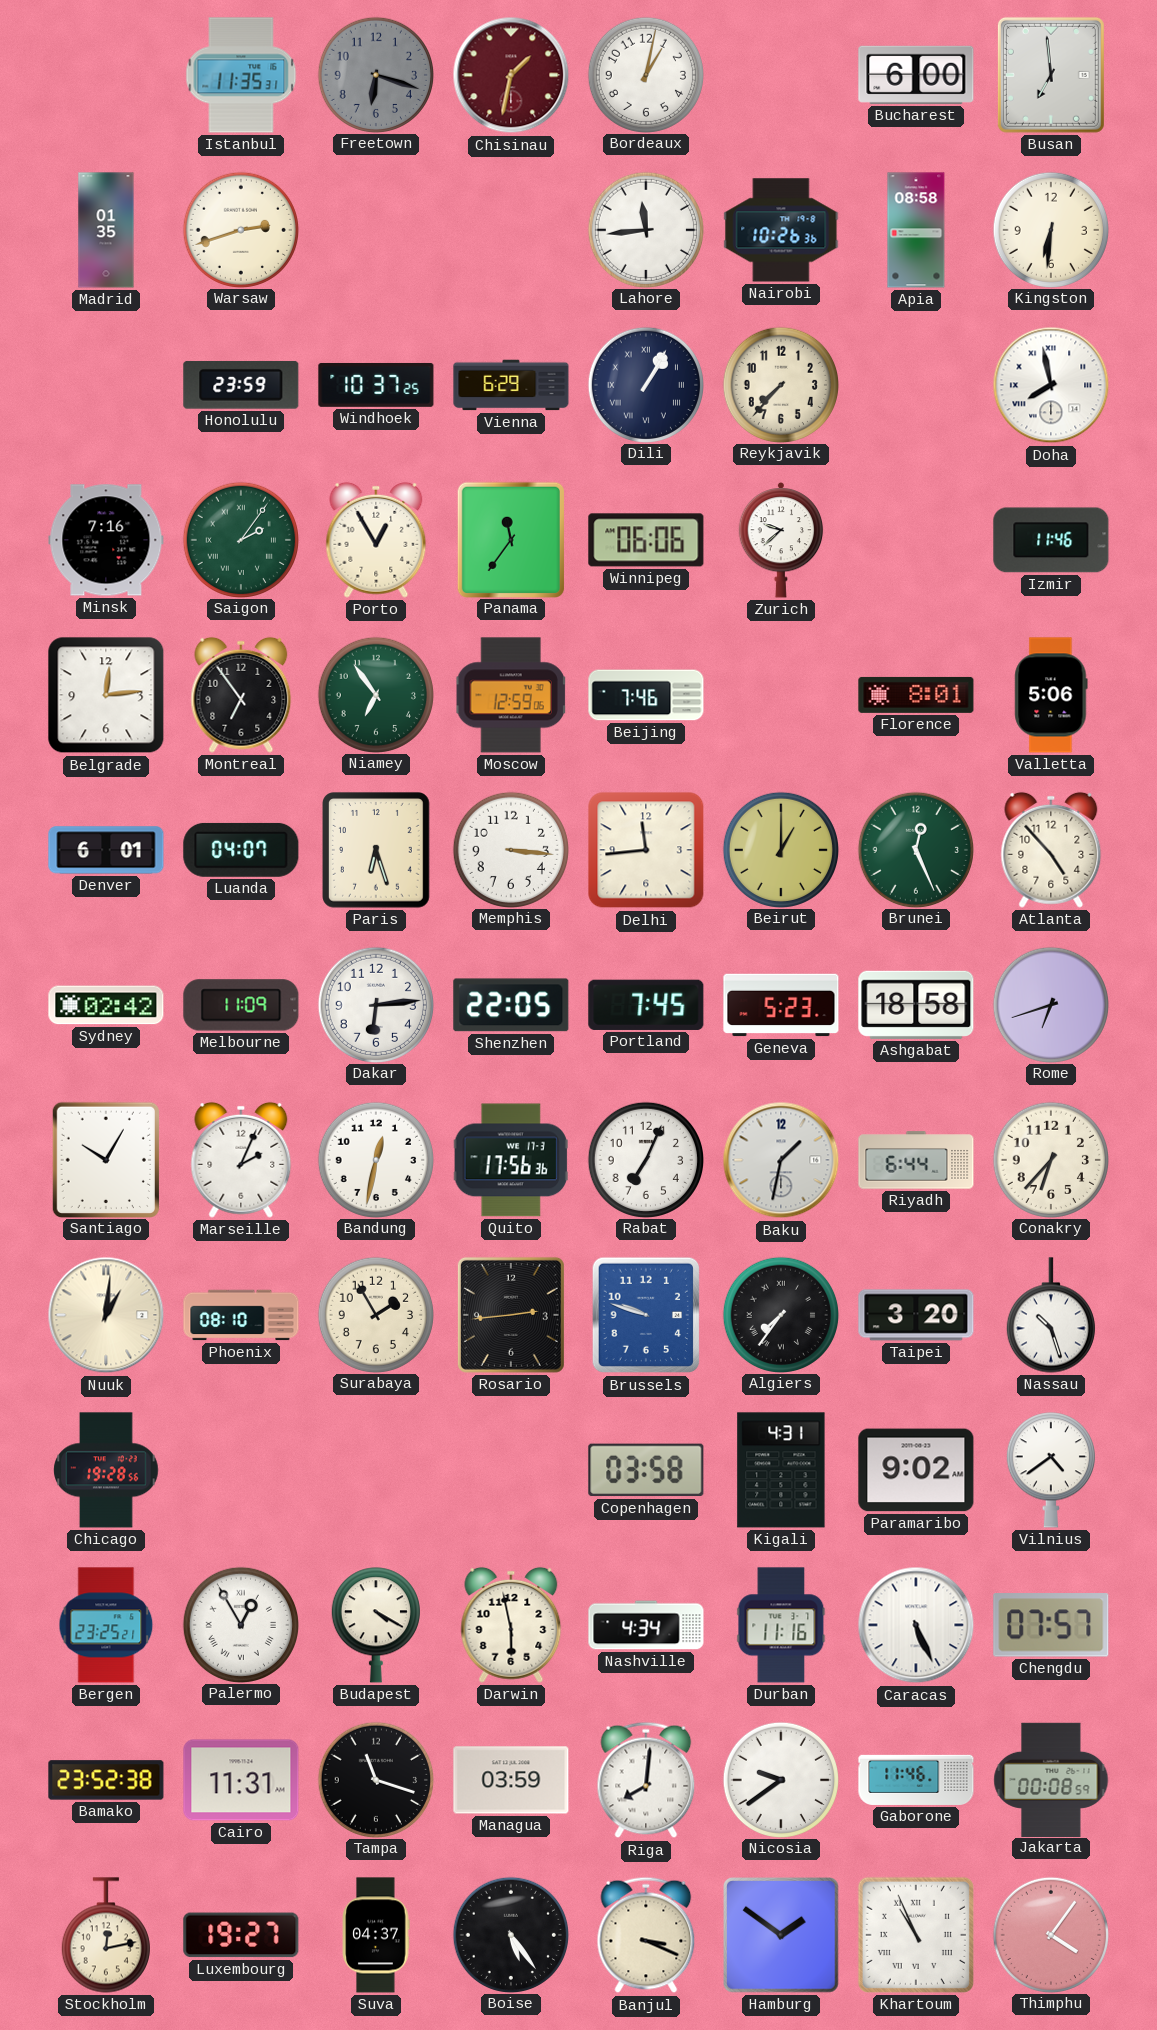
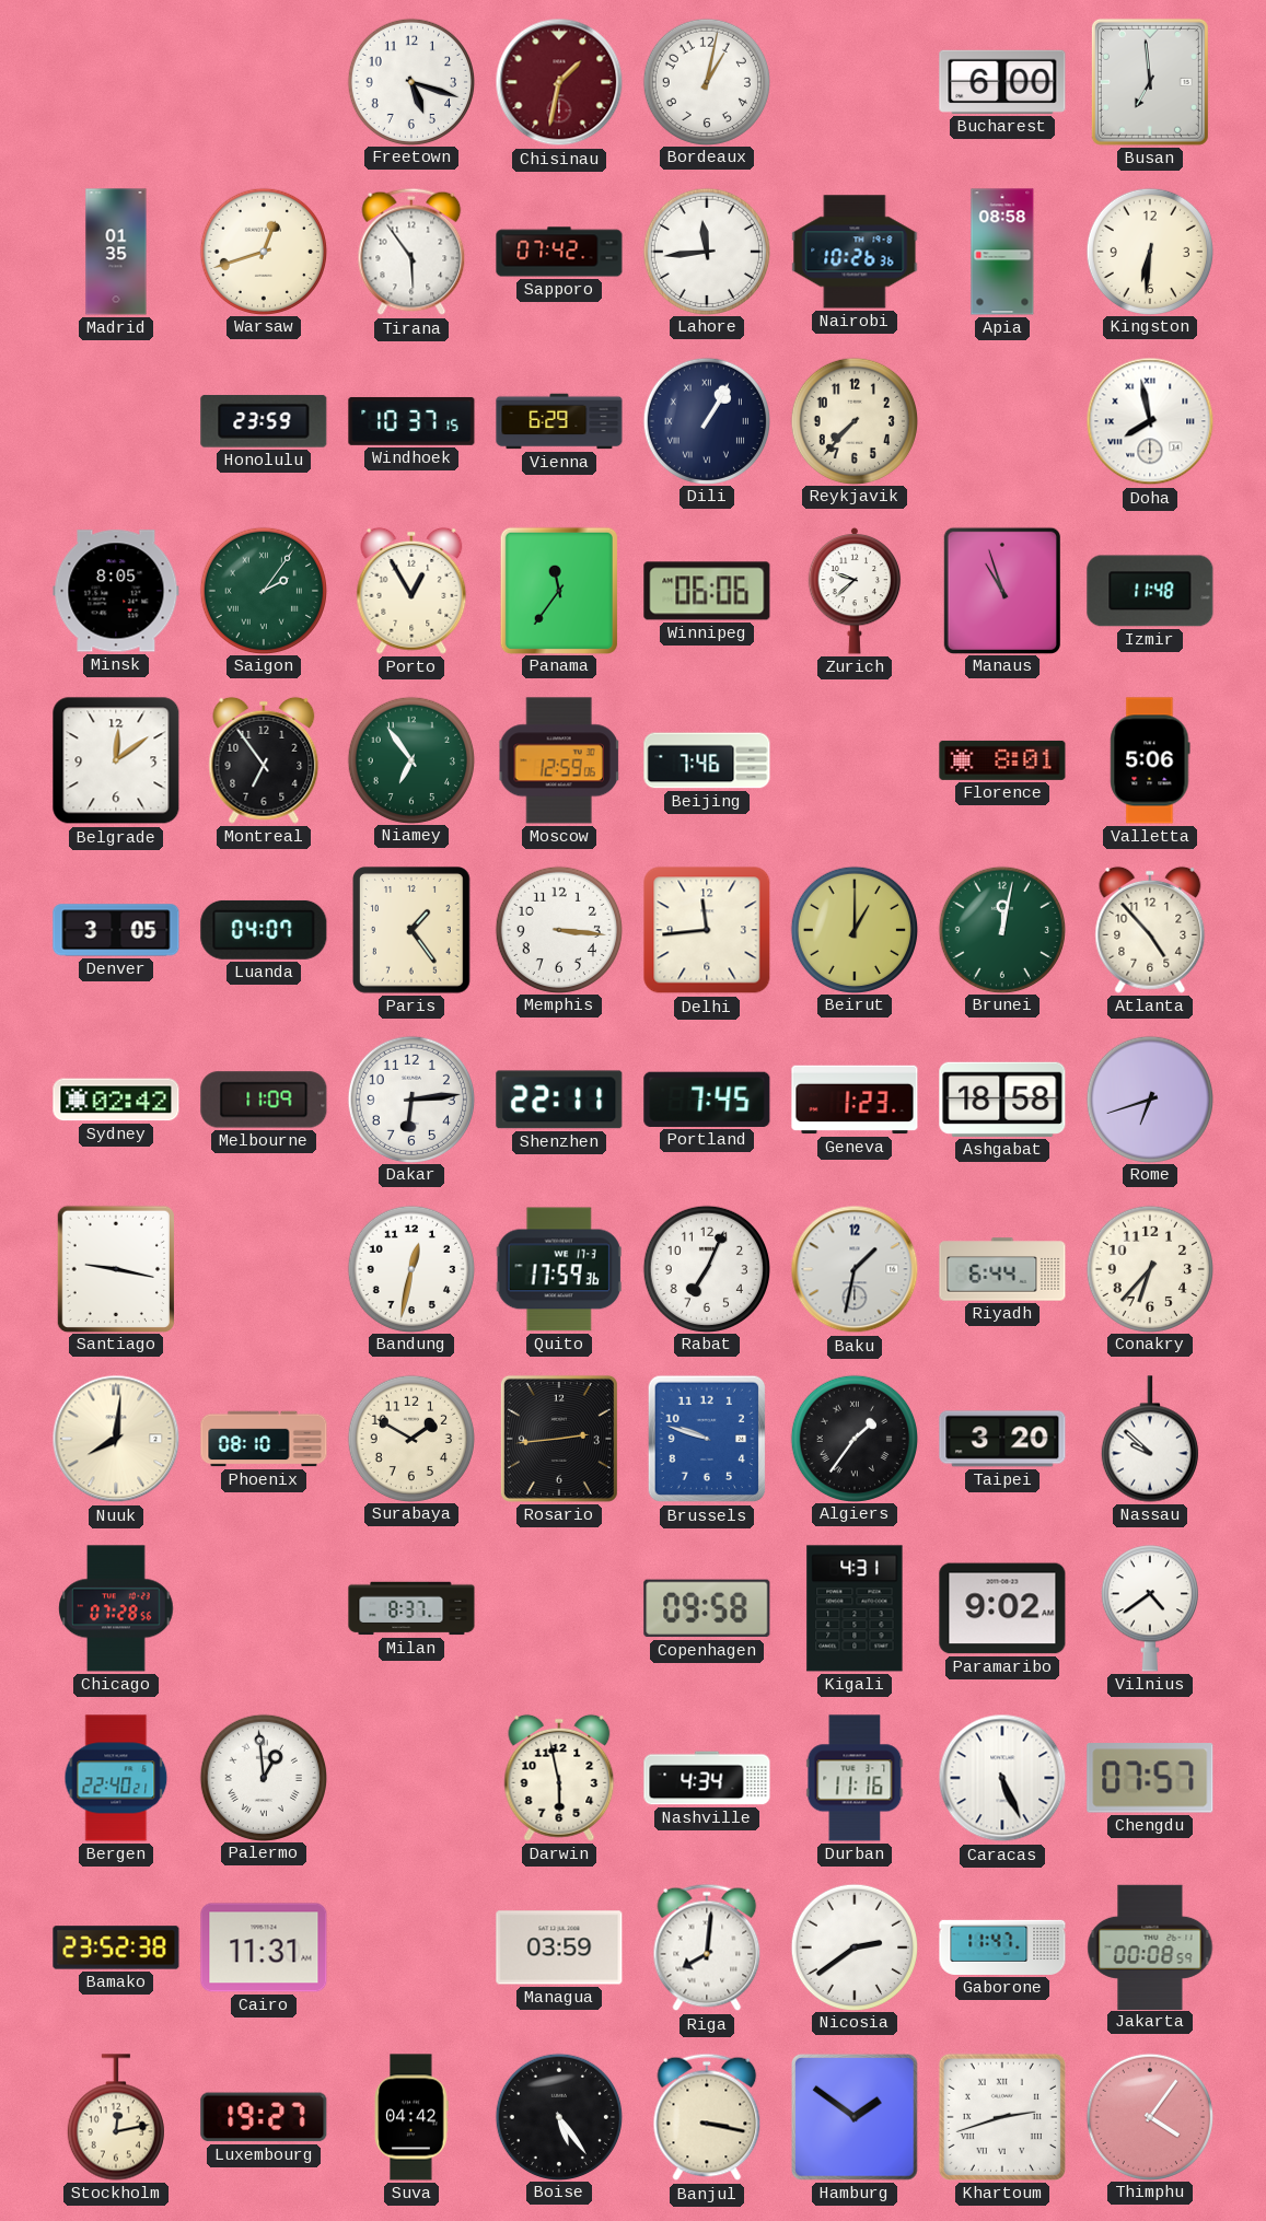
Istanbul: 11:35 -> none
Freetown: 6:18 -> 5:18
Freetown dial: grey -> white
Warsaw: 2:42 -> 12:42
Tirana: none -> 5:54
Sapporo: none -> 07:42
Windhoek: 10:37:25 -> 10:37:15
Minsk: 7:16 -> 8:05
Manaus: none -> 10:57
Izmir: 11:46 -> 11:48
Belgrade: 12:14 -> 12:09
Denver: 6:01 -> 3:05
Paris: 6:27 -> 1:24
Brunei: 12:26 -> 12:02
Shenzhen: 22:05 -> 22:11
Geneva: 5:23 -> 1:23
Santiago: 10:05 -> 9:17
Marseille: 2:04 -> none
Quito: 17:56 -> 17:59
Nuuk: 1:01 -> 8:01
Surabaya: 1:55 -> 1:50
Algiers: 7:36 -> 1:36
Nassau: 10:27 -> 9:52
Chicago: 19:28 -> 07:28
Milan: none -> 8:37
Copenhagen: 03:58 -> 09:58
Bergen: 23:25 -> 22:40
Palermo: 12:55 -> 12:59
Budapest: 4:20 -> none
Tampa: 11:18 -> none
Nicosia: 9:39 -> 2:39
Gaborone: 11:46 -> 11:47
Suva: 04:37 -> 04:42
Banjul: 3:19 -> 3:17
Khartoum: 10:56 -> 2:42
